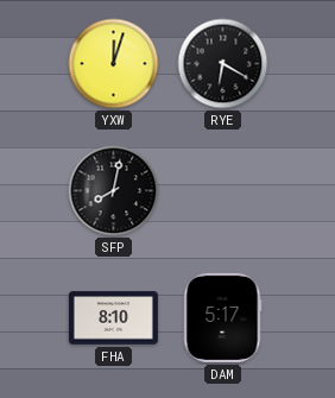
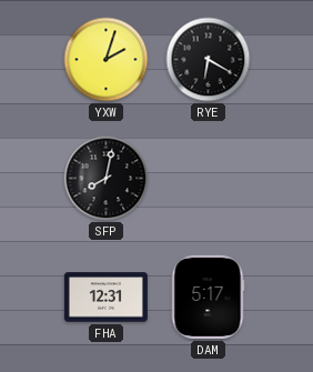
YXW: 12:03 -> 2:03
FHA: 8:10 -> 12:31
